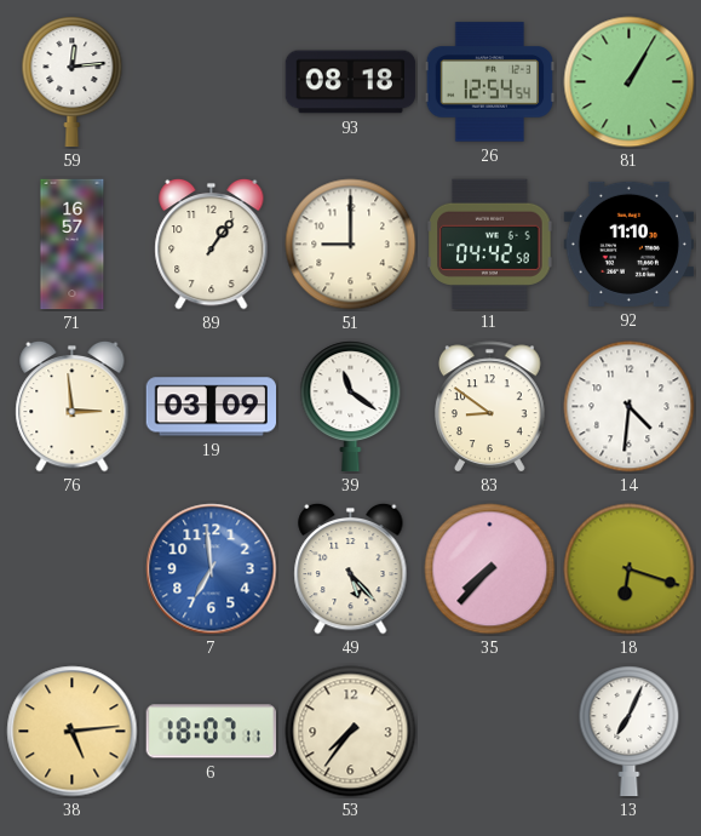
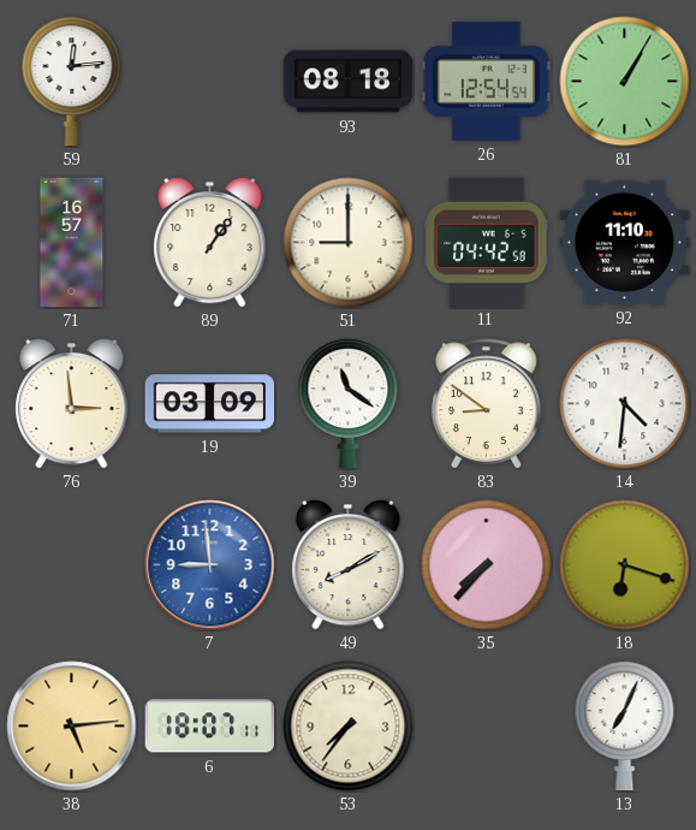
7: 6:59 -> 8:59
49: 5:23 -> 8:10
